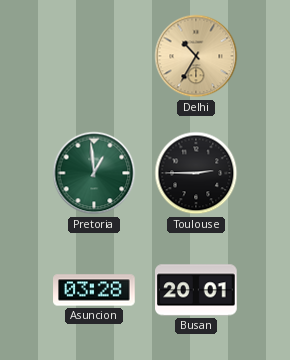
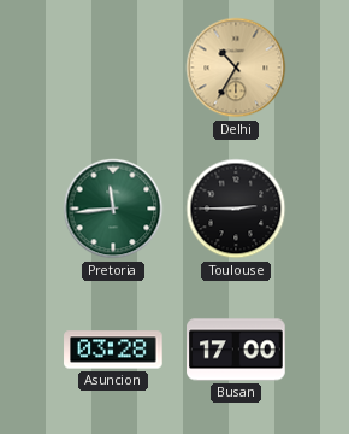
Pretoria: 12:59 -> 11:44
Busan: 20:01 -> 17:00
